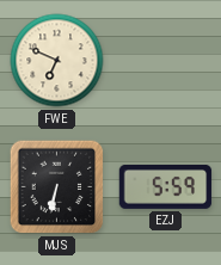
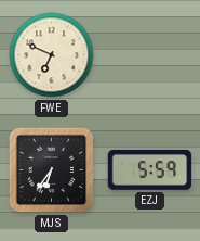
MJS: 6:32 -> 6:36
